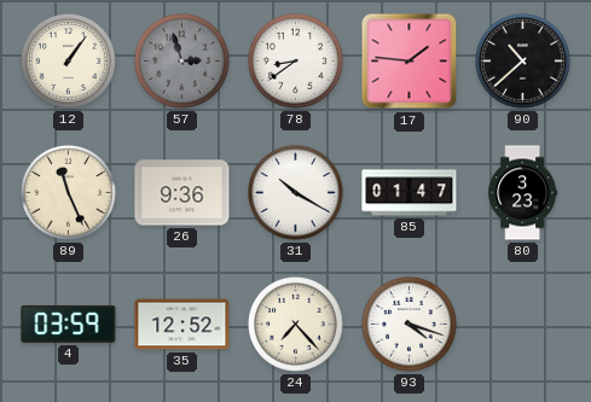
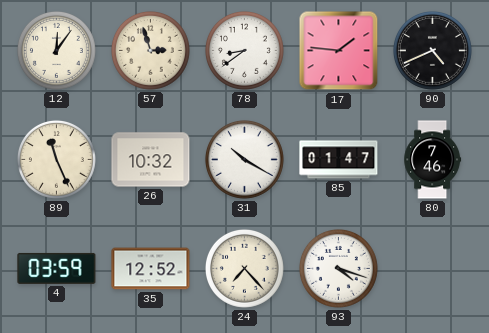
12: 1:06 -> 12:06
57 dial: grey -> cream
90: 10:38 -> 4:41
26: 9:36 -> 10:32
80: 3:23 -> 7:46
